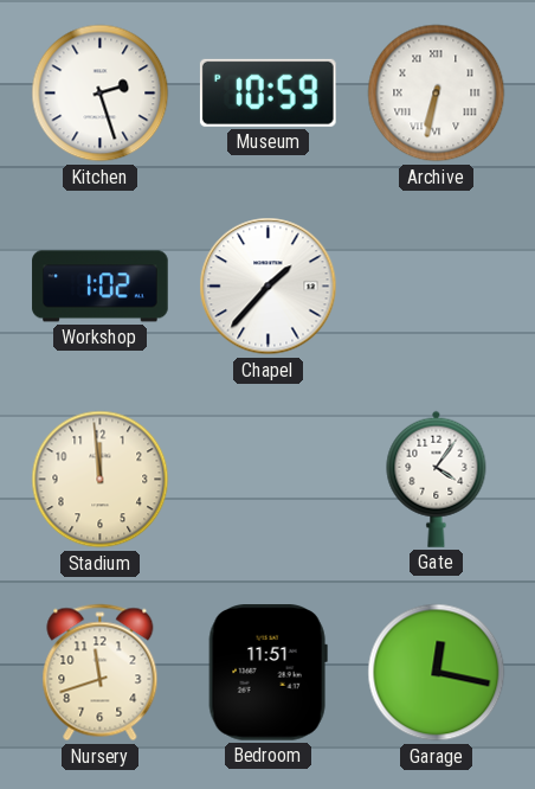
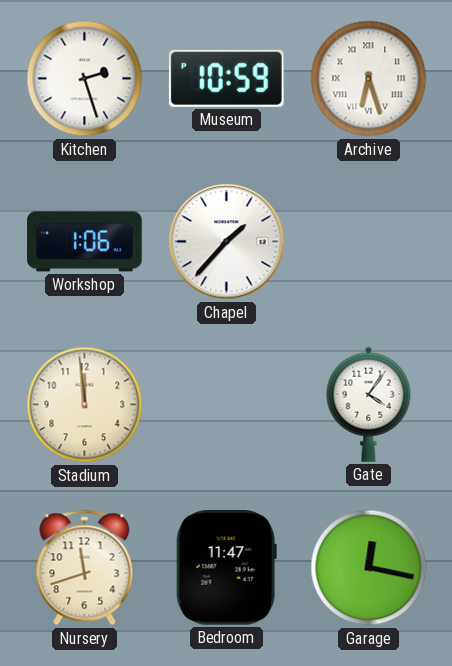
Archive: 6:32 -> 6:27
Workshop: 1:02 -> 1:06
Bedroom: 11:51 -> 11:47
